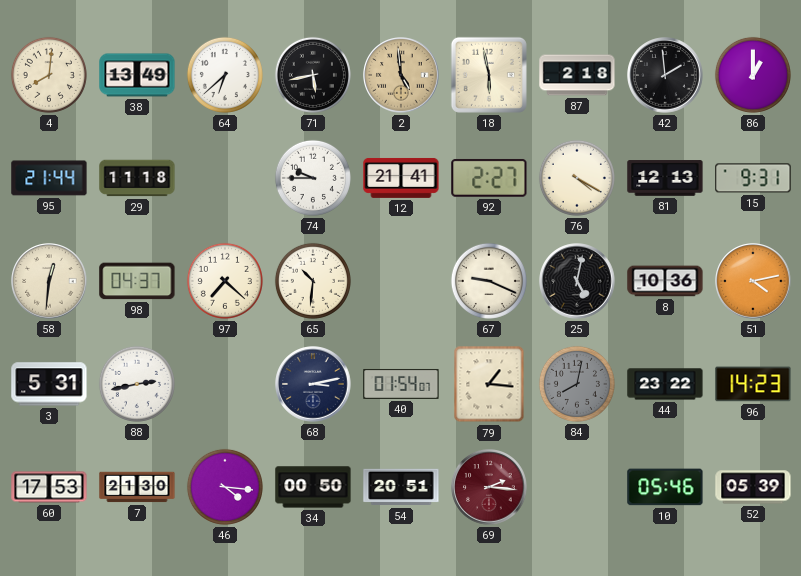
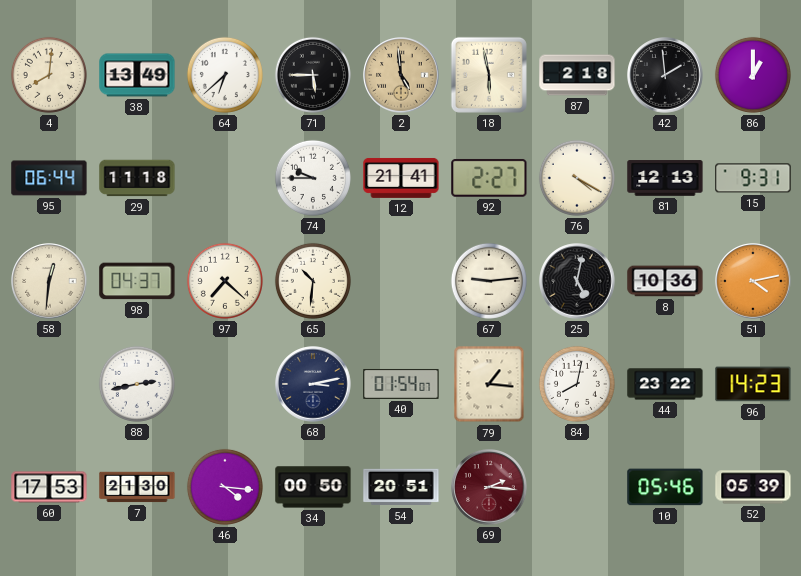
71: 5:43 -> 5:45
95: 21:44 -> 06:44
67: 9:19 -> 9:14
3: 5:31 -> none
84 dial: grey -> white
